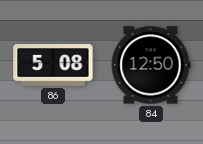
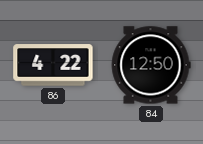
86: 5:08 -> 4:22
